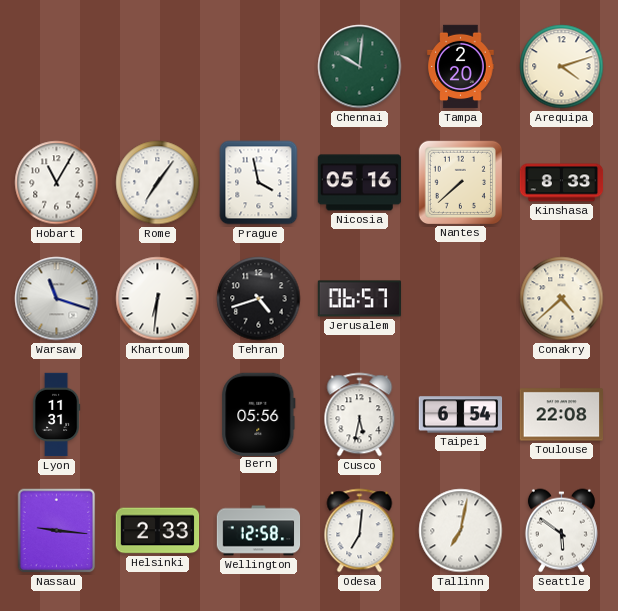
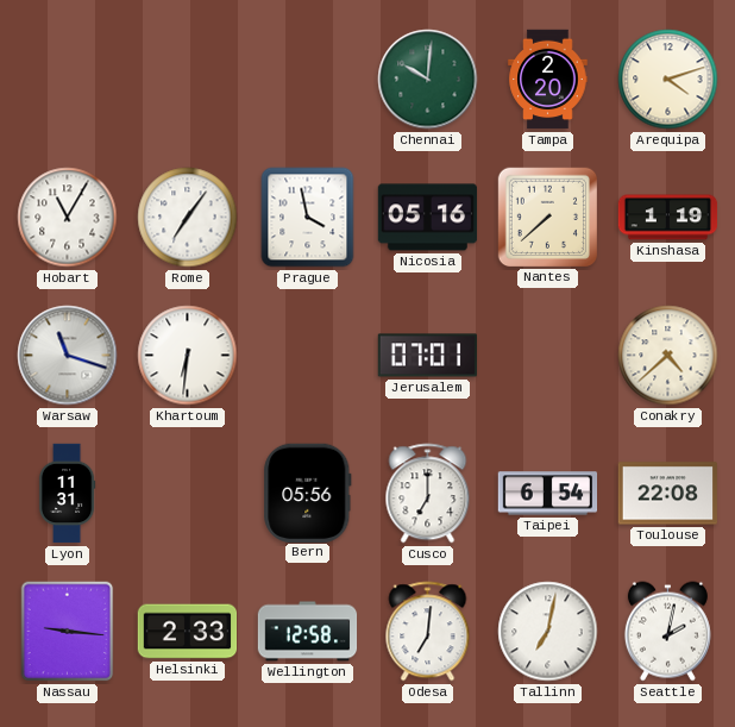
Kinshasa: 8:33 -> 1:19
Tehran: 4:42 -> none
Jerusalem: 06:57 -> 07:01
Cusco: 5:32 -> 7:00
Seattle: 5:51 -> 2:02
